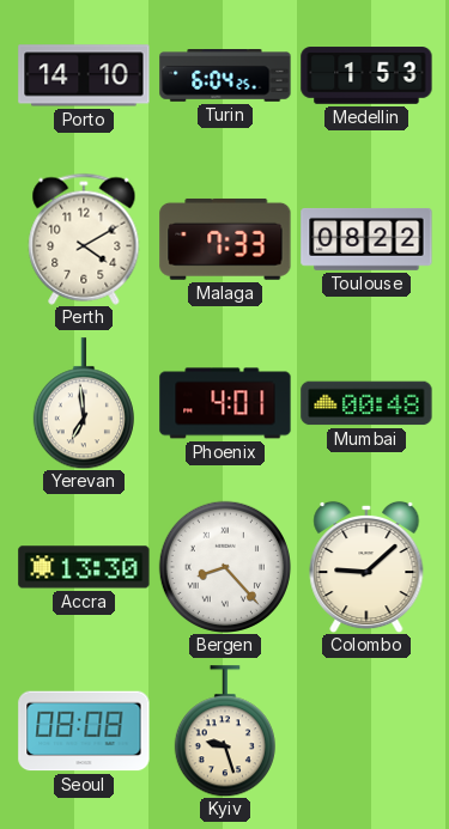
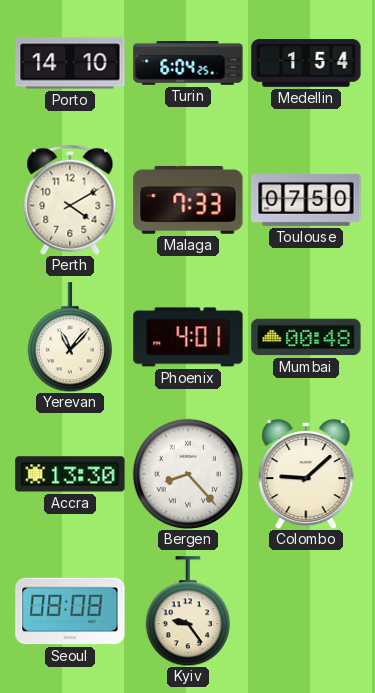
Medellin: 1:53 -> 1:54
Toulouse: 08:22 -> 07:50
Yerevan: 6:59 -> 11:07
Kyiv: 9:27 -> 9:24
